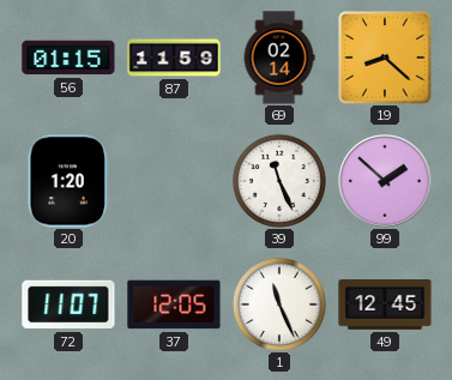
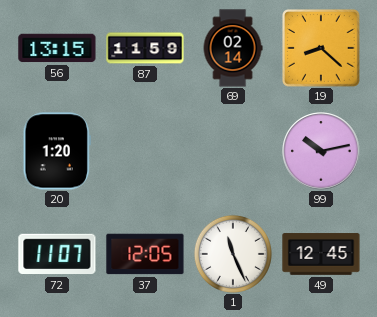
56: 01:15 -> 13:15
39: 11:26 -> none
99: 1:52 -> 10:13
